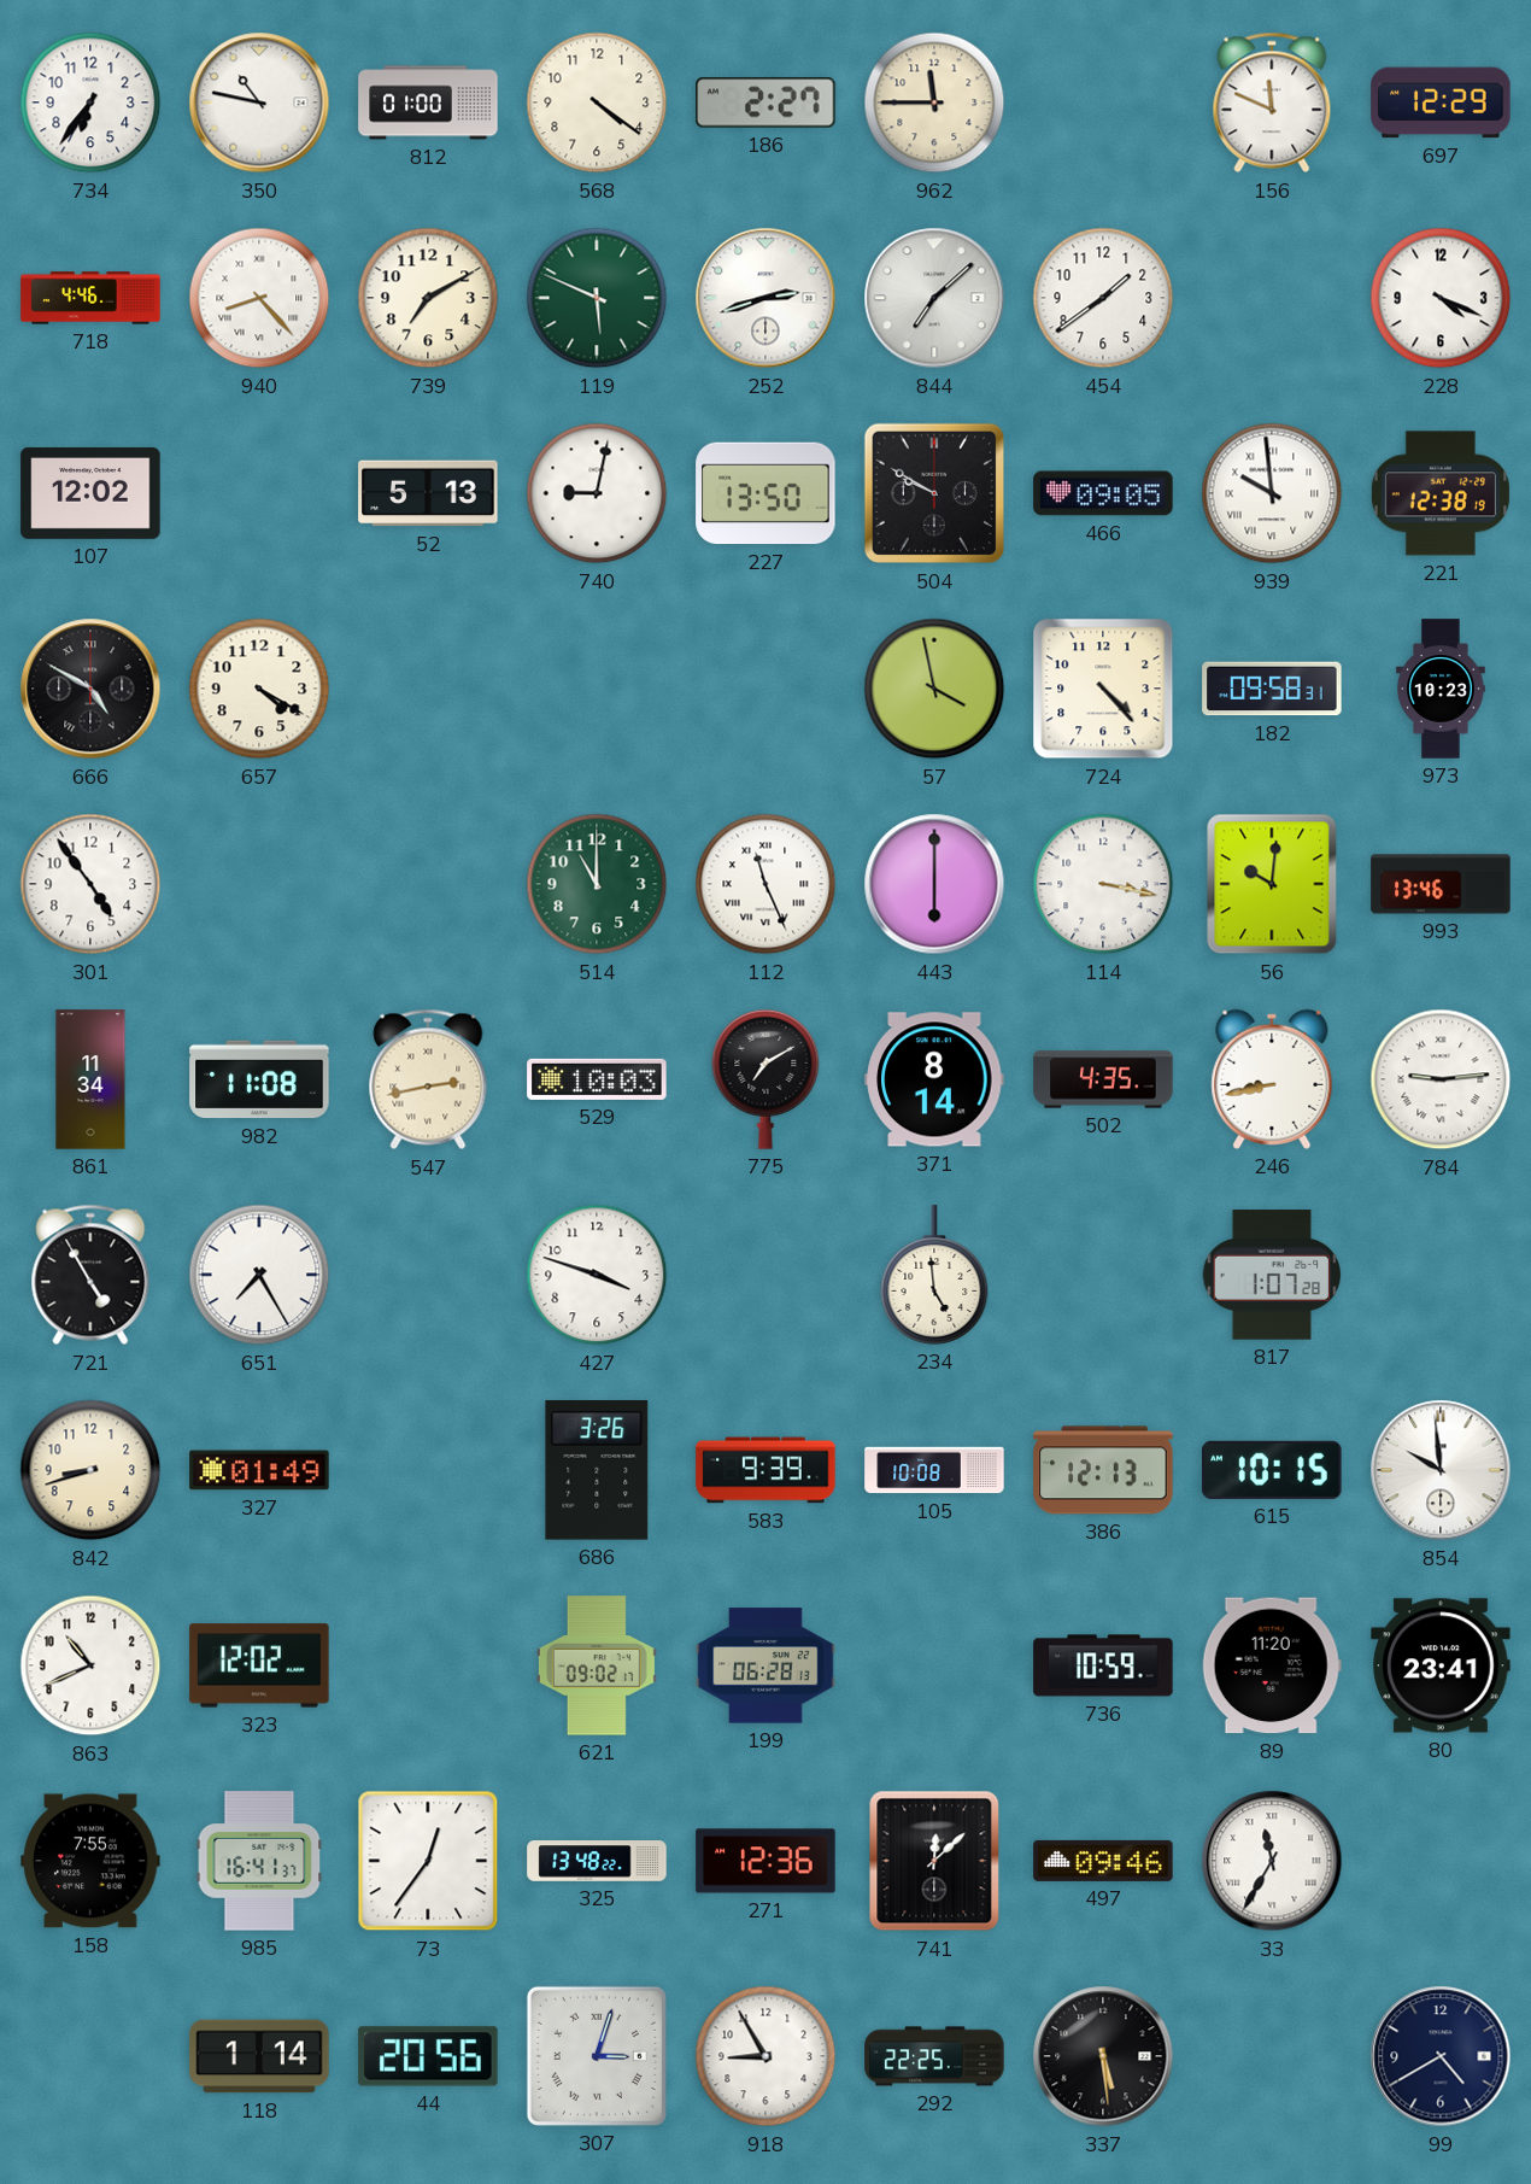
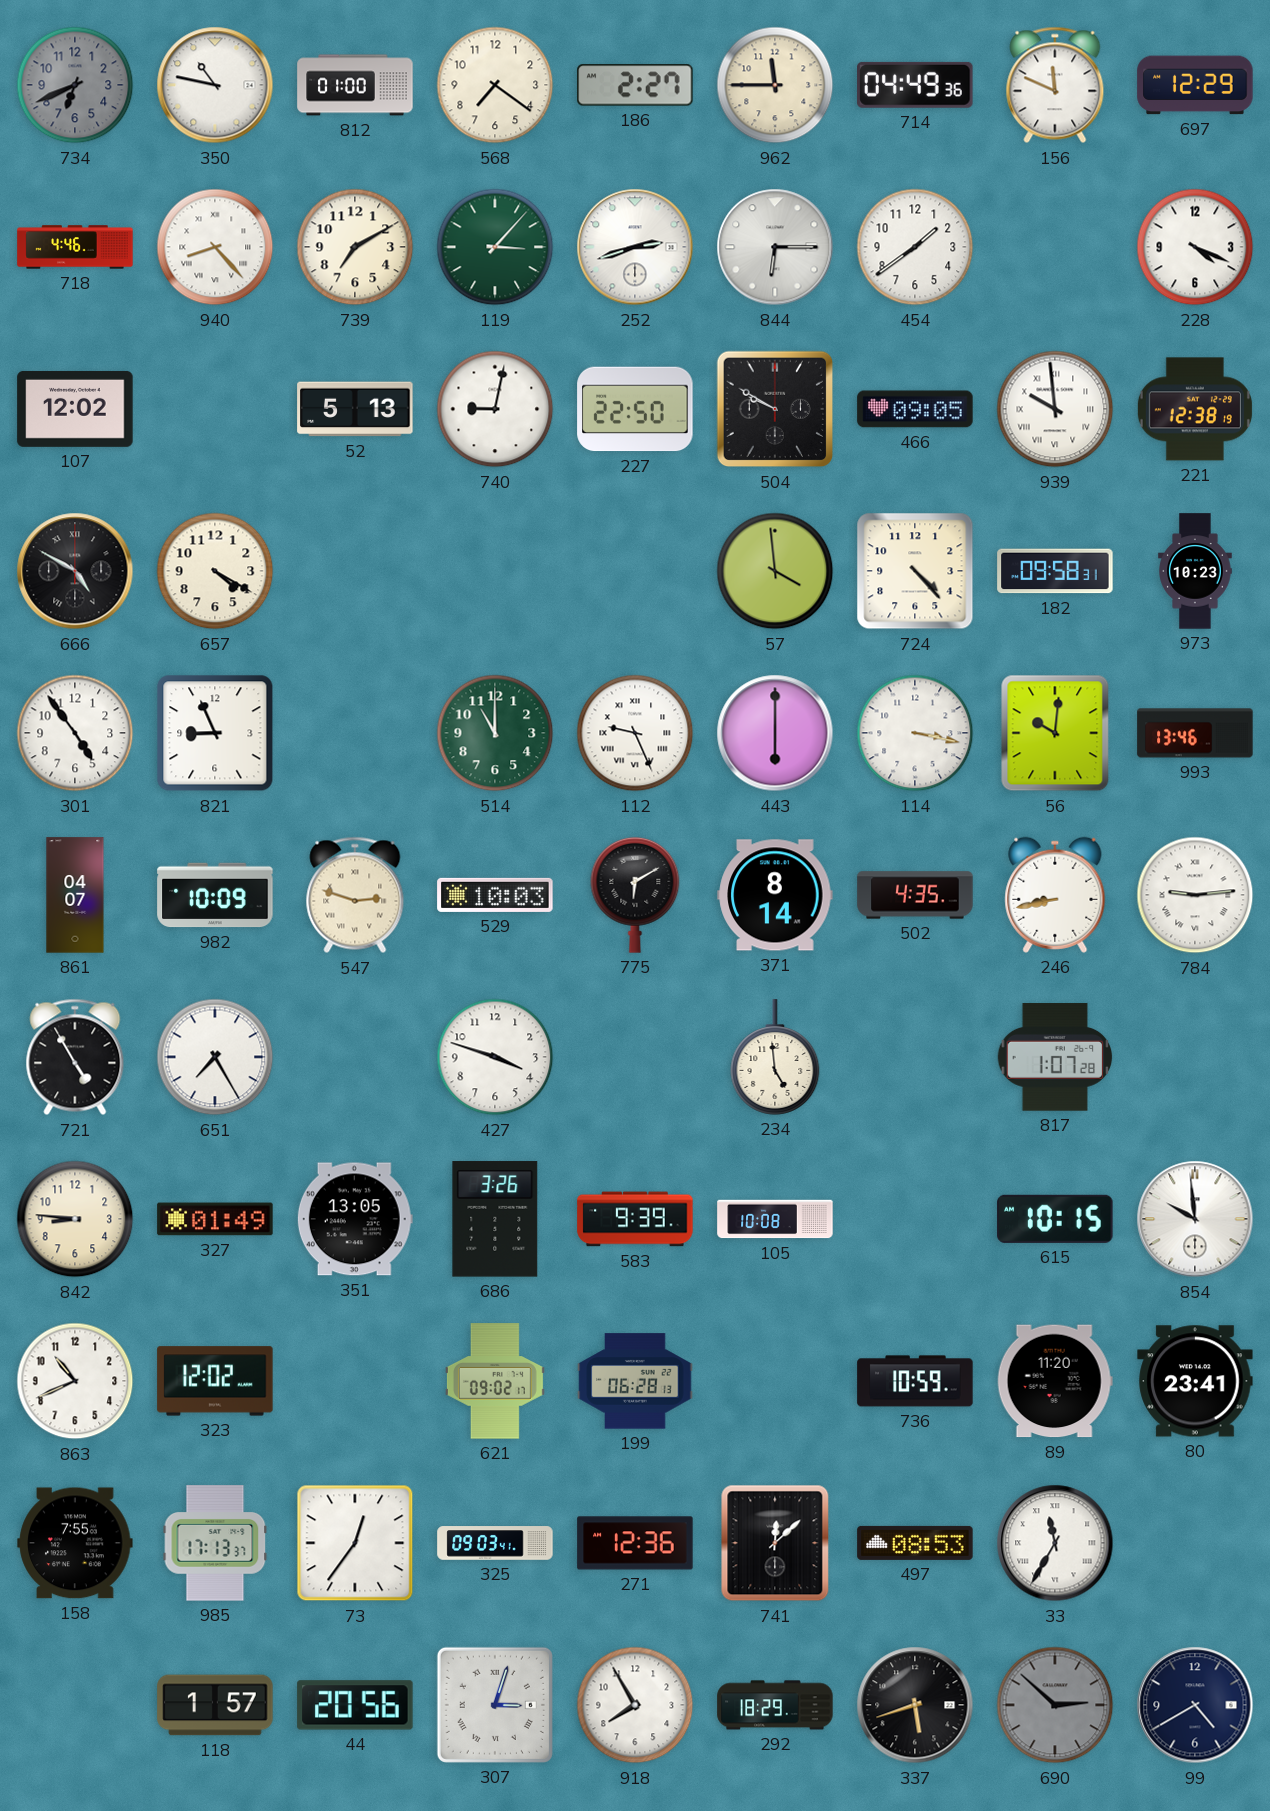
734: 6:36 -> 6:41
734 dial: white -> grey
568: 4:21 -> 7:21
714: none -> 04:49
119: 5:49 -> 3:07
844: 7:08 -> 6:15
227: 13:50 -> 22:50
57: 3:58 -> 3:59
821: none -> 8:56
112: 11:26 -> 9:26
861: 11:34 -> 04:07
982: 11:08 -> 10:09
547: 2:43 -> 2:48
775: 7:10 -> 6:10
842: 8:42 -> 8:46
351: none -> 13:05
386: 12:13 -> none
985: 16:41 -> 17:13
325: 13:48 -> 09:03
497: 09:46 -> 08:53
118: 1:14 -> 1:57
918: 8:55 -> 7:55
292: 22:25 -> 18:29
337: 5:29 -> 5:42
690: none -> 2:52
